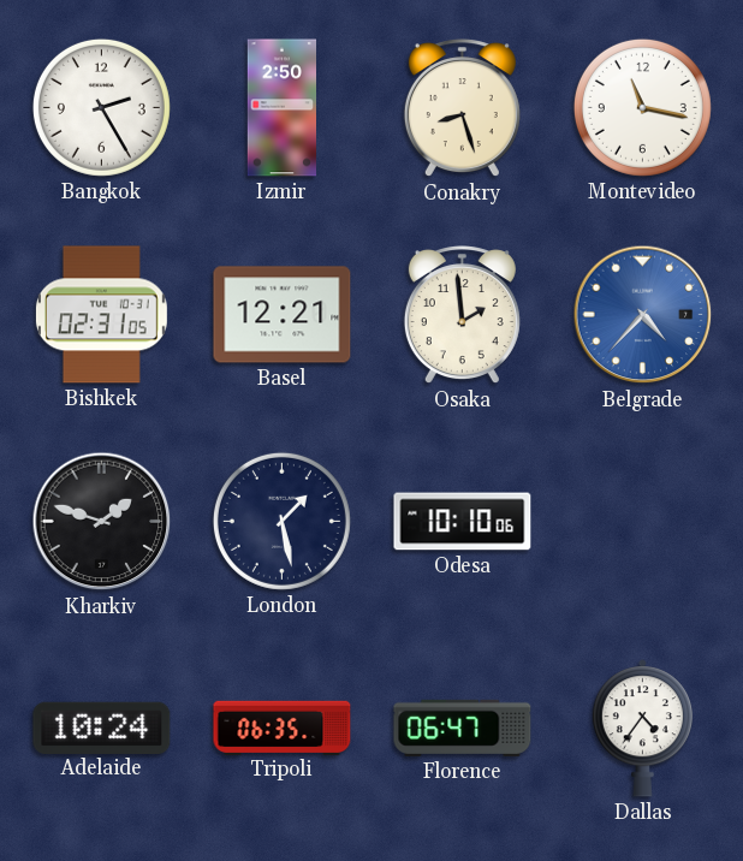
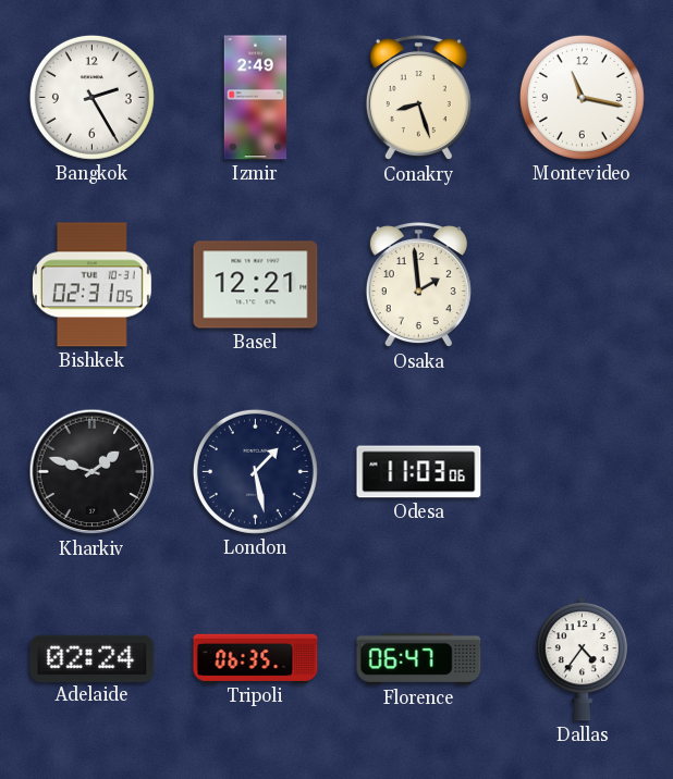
Izmir: 2:50 -> 2:49
Belgrade: 4:37 -> none
Odesa: 10:10 -> 11:03
Adelaide: 10:24 -> 02:24
